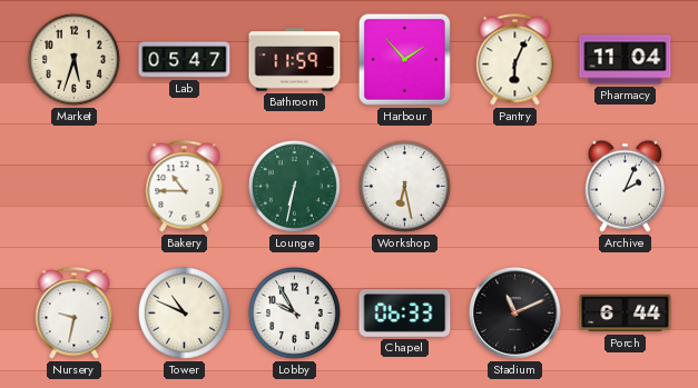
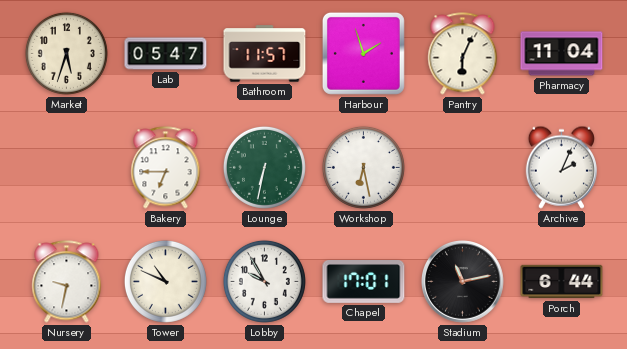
Bathroom: 11:59 -> 11:57
Harbour: 1:53 -> 1:57
Bakery: 10:45 -> 6:45
Chapel: 06:33 -> 17:01
Stadium: 11:11 -> 11:13
